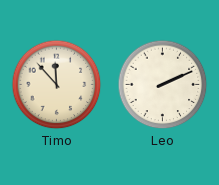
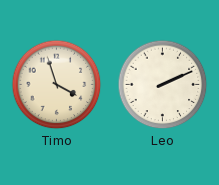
Timo: 11:53 -> 3:57
